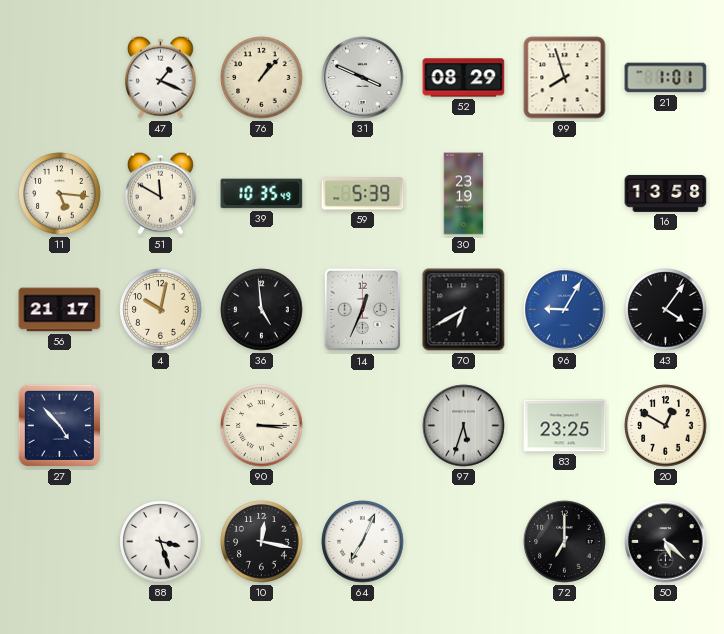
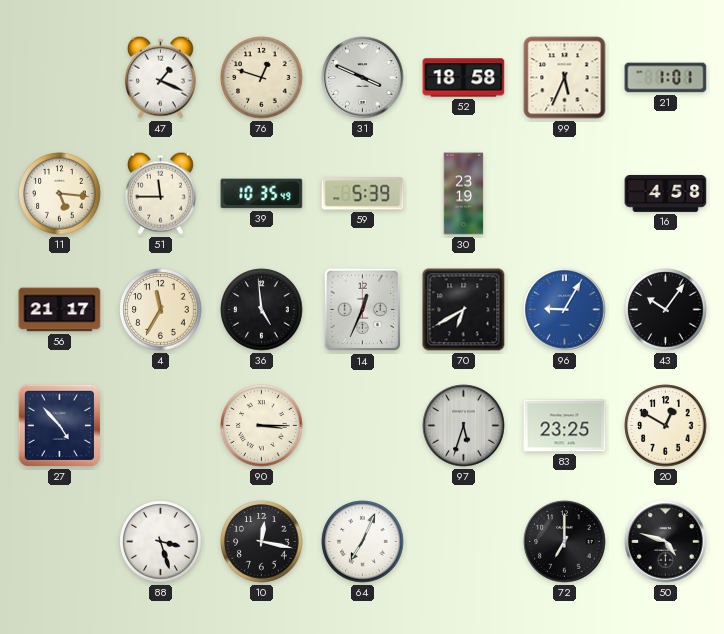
76: 1:07 -> 12:48
52: 08:29 -> 18:58
99: 7:57 -> 5:34
51: 11:50 -> 11:45
16: 13:58 -> 4:58
4: 10:02 -> 11:35
43: 4:06 -> 10:06
50: 5:22 -> 4:48
